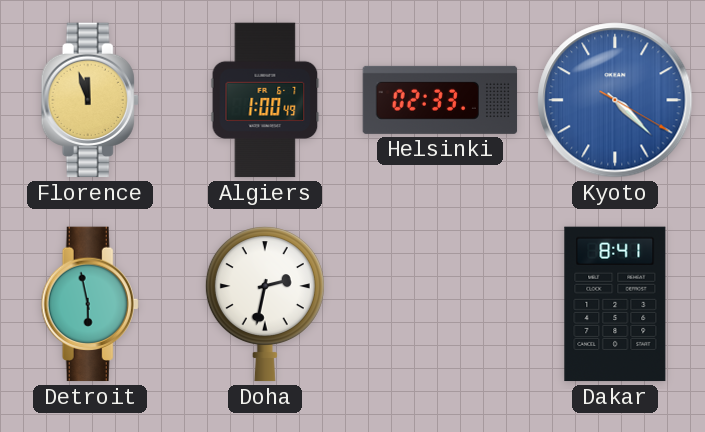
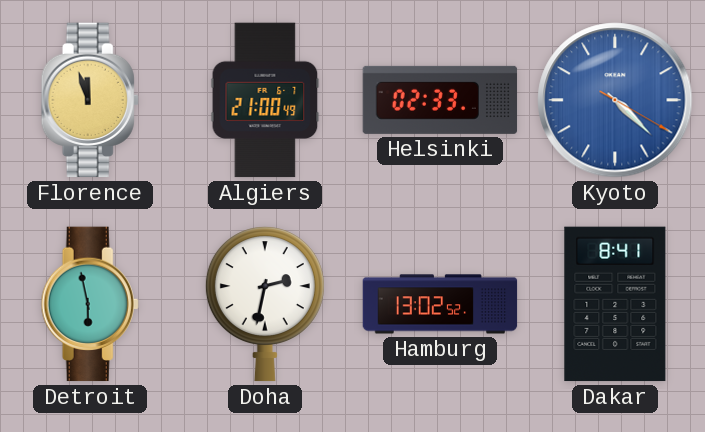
Algiers: 1:00 -> 21:00
Hamburg: none -> 13:02
